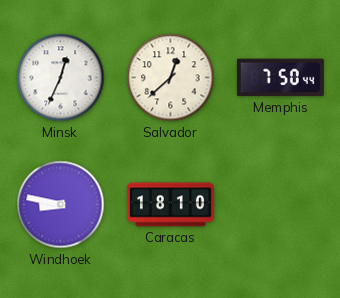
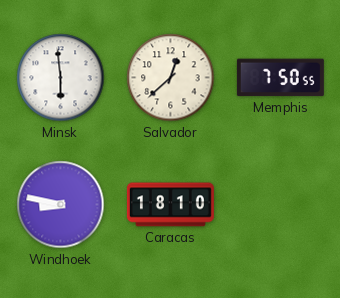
Minsk: 12:34 -> 5:59
Memphis: 7:50:44 -> 7:50:55
